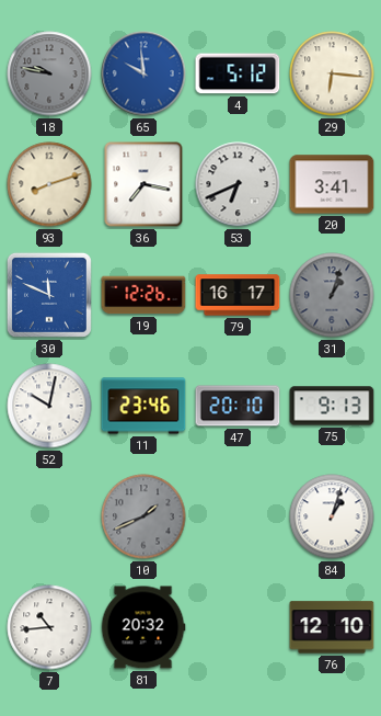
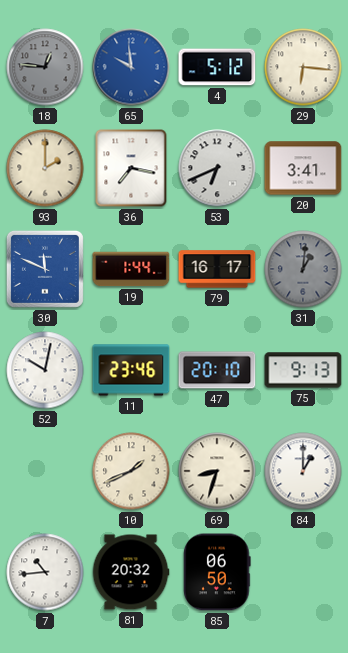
18: 9:47 -> 12:46
93: 8:12 -> 2:00
19: 12:26 -> 1:44
31: 1:03 -> 1:01
10 dial: grey -> cream
69: none -> 8:33
84: 1:03 -> 1:00
85: none -> 06:50
76: 12:10 -> none
